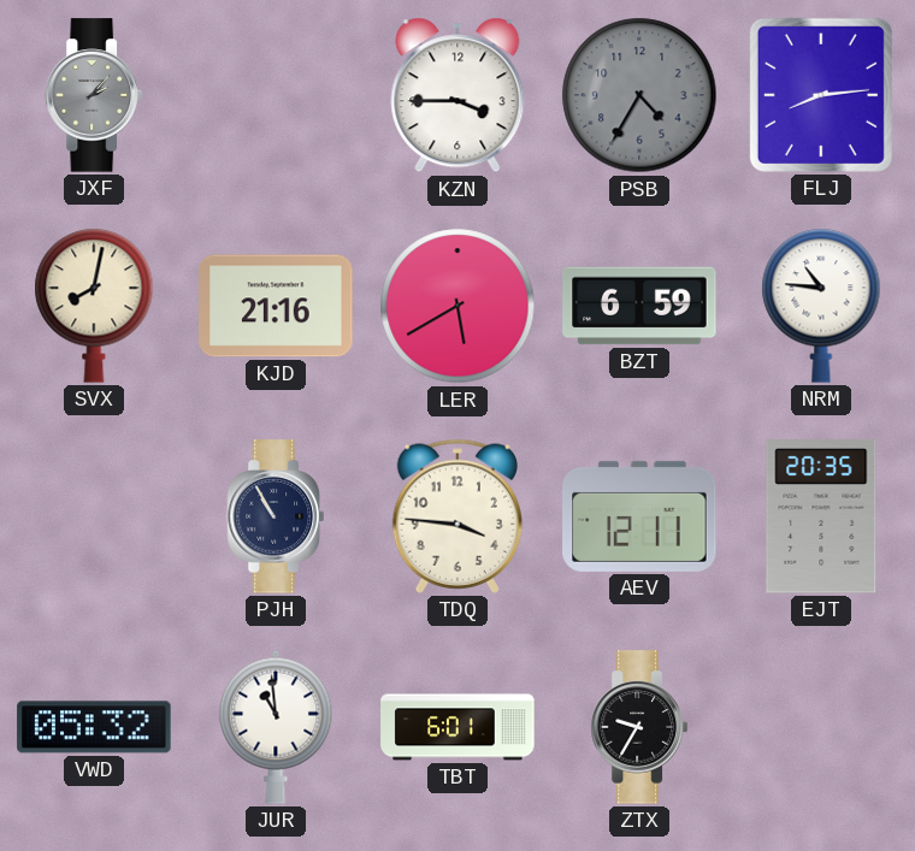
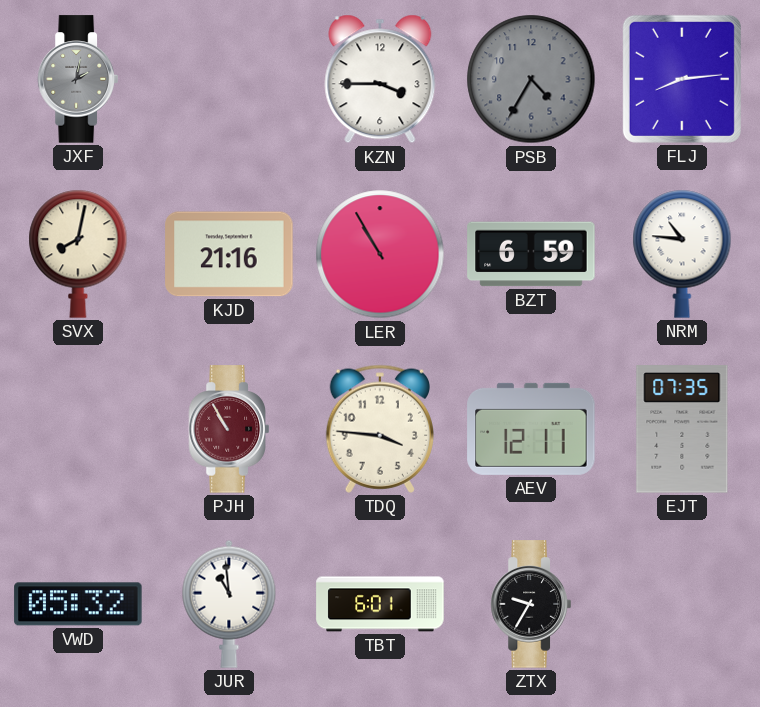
JXF: 2:07 -> 2:02
LER: 5:40 -> 10:55
PJH dial: navy -> burgundy
EJT: 20:35 -> 07:35
